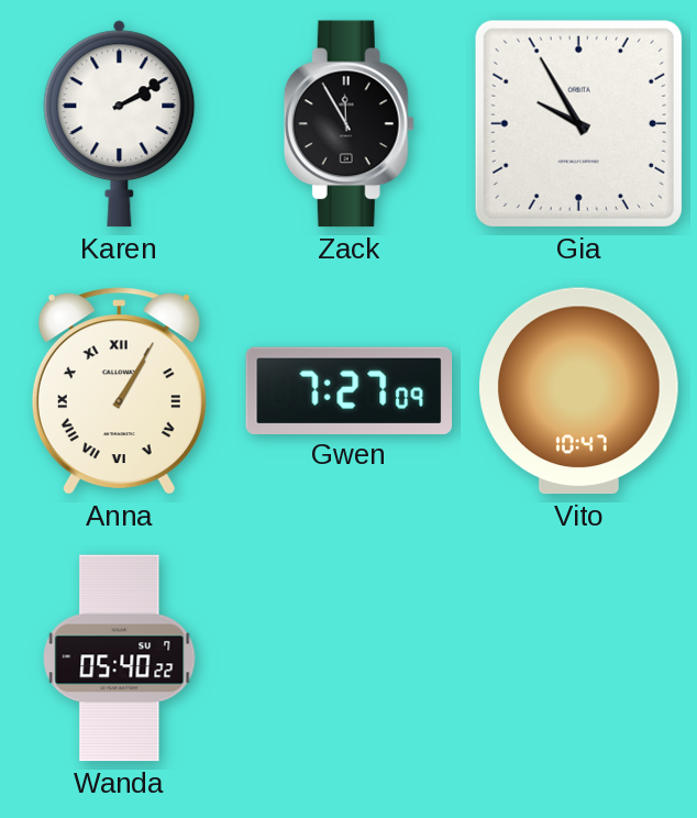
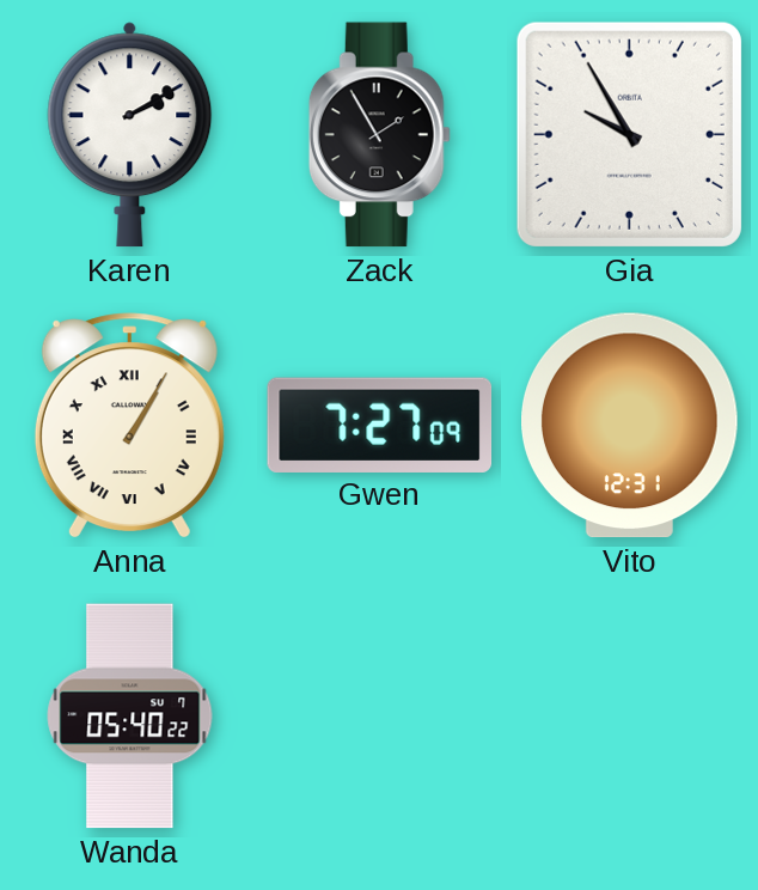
Zack: 11:55 -> 1:55
Vito: 10:47 -> 12:31
